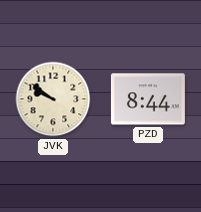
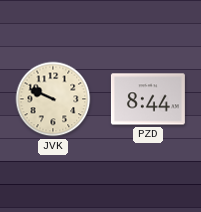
JVK: 9:51 -> 9:49
